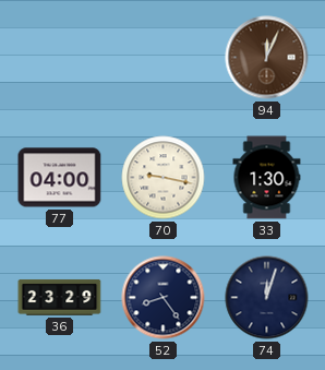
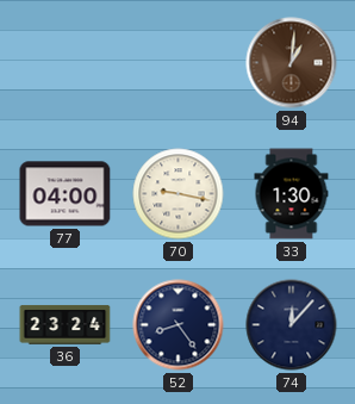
94: 12:04 -> 1:01
36: 23:29 -> 23:24
74: 12:03 -> 12:07
